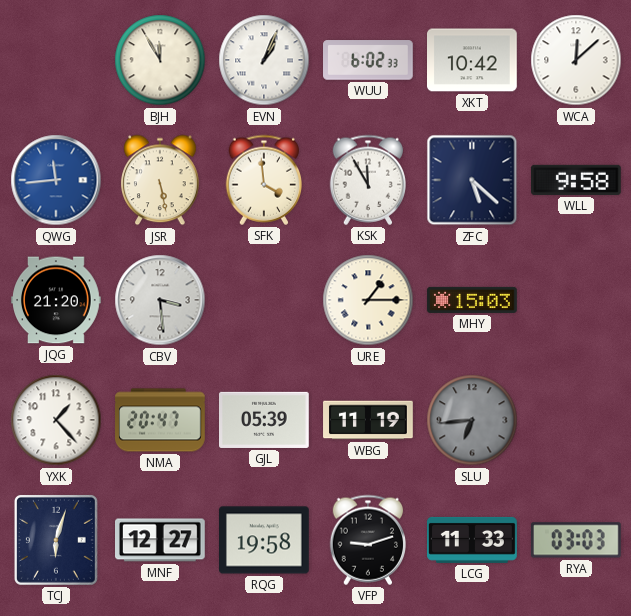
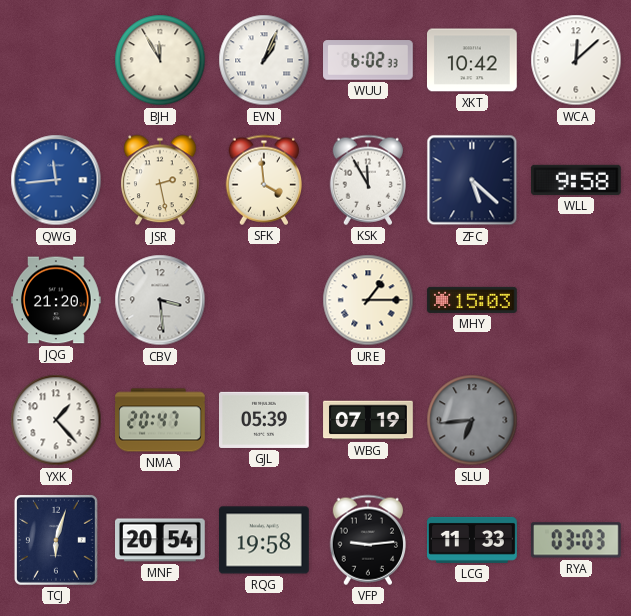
JSR: 5:28 -> 2:28
WBG: 11:19 -> 07:19
MNF: 12:27 -> 20:54
VFP: 9:12 -> 9:14
